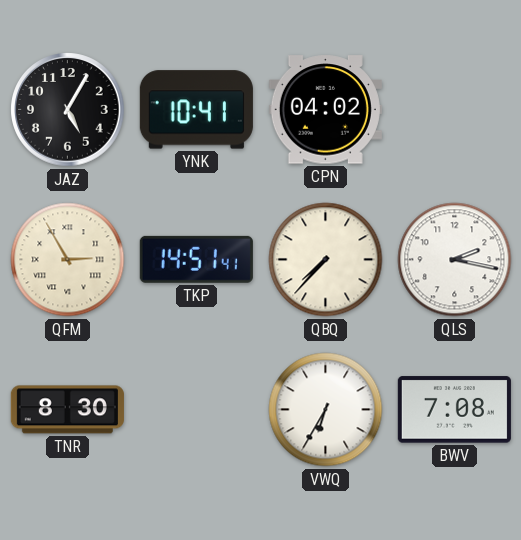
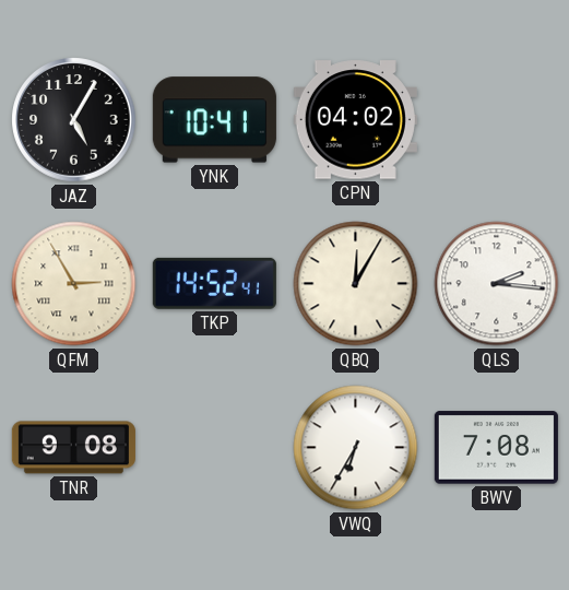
TKP: 14:51 -> 14:52
QBQ: 7:37 -> 12:05
QLS: 2:17 -> 2:16
TNR: 8:30 -> 9:08
